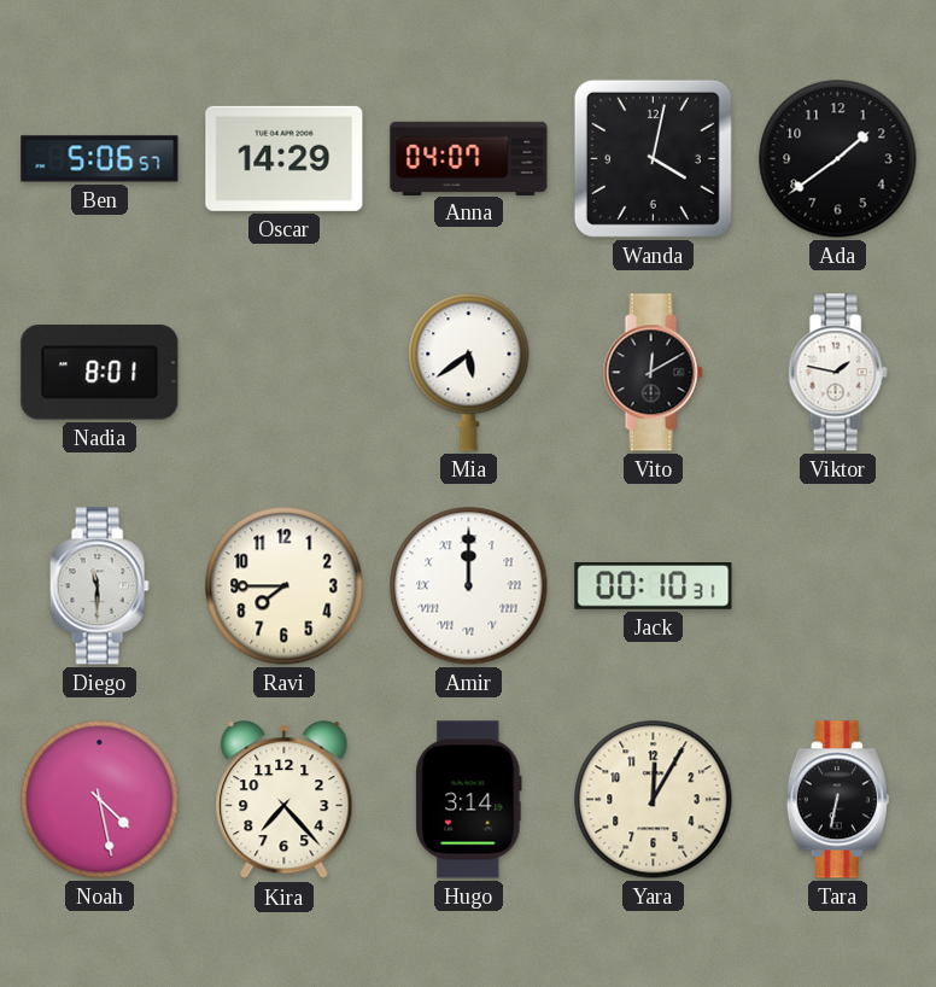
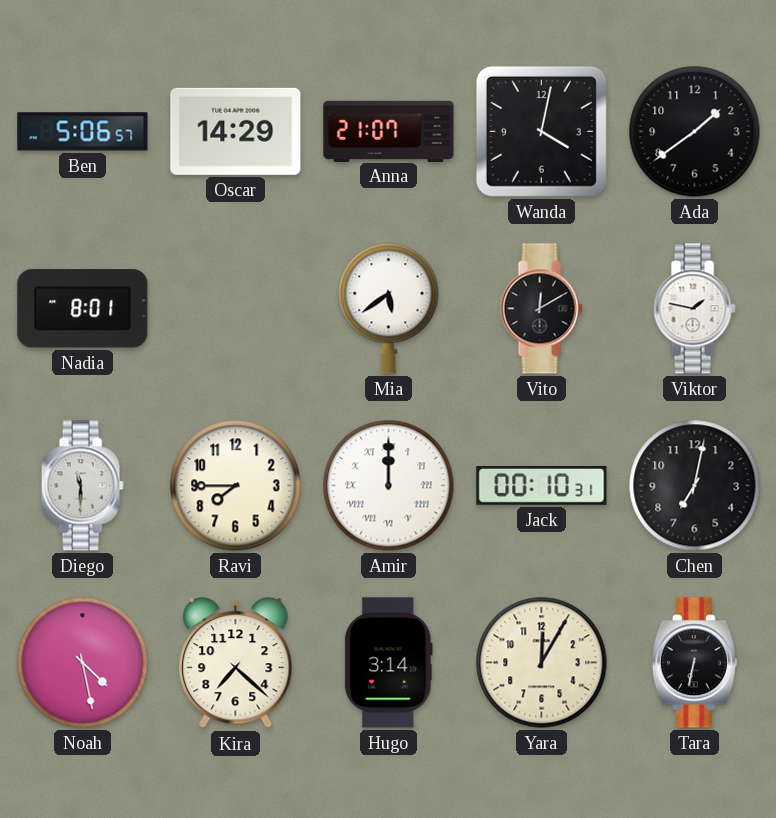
Anna: 04:07 -> 21:07
Chen: none -> 7:02
Kira: 7:23 -> 7:22
